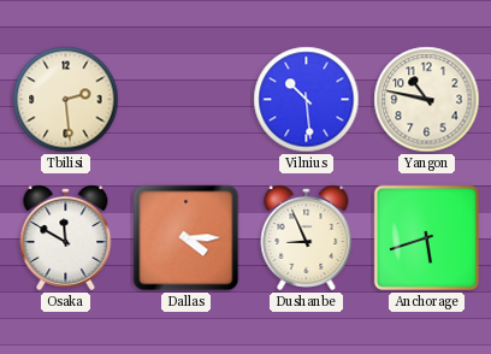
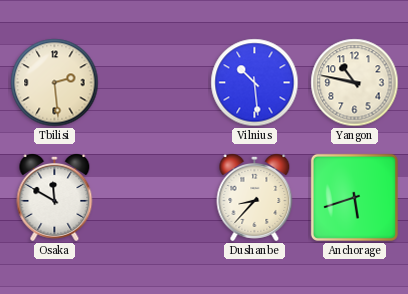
Dallas: 4:15 -> none
Dushanbe: 8:56 -> 8:37
